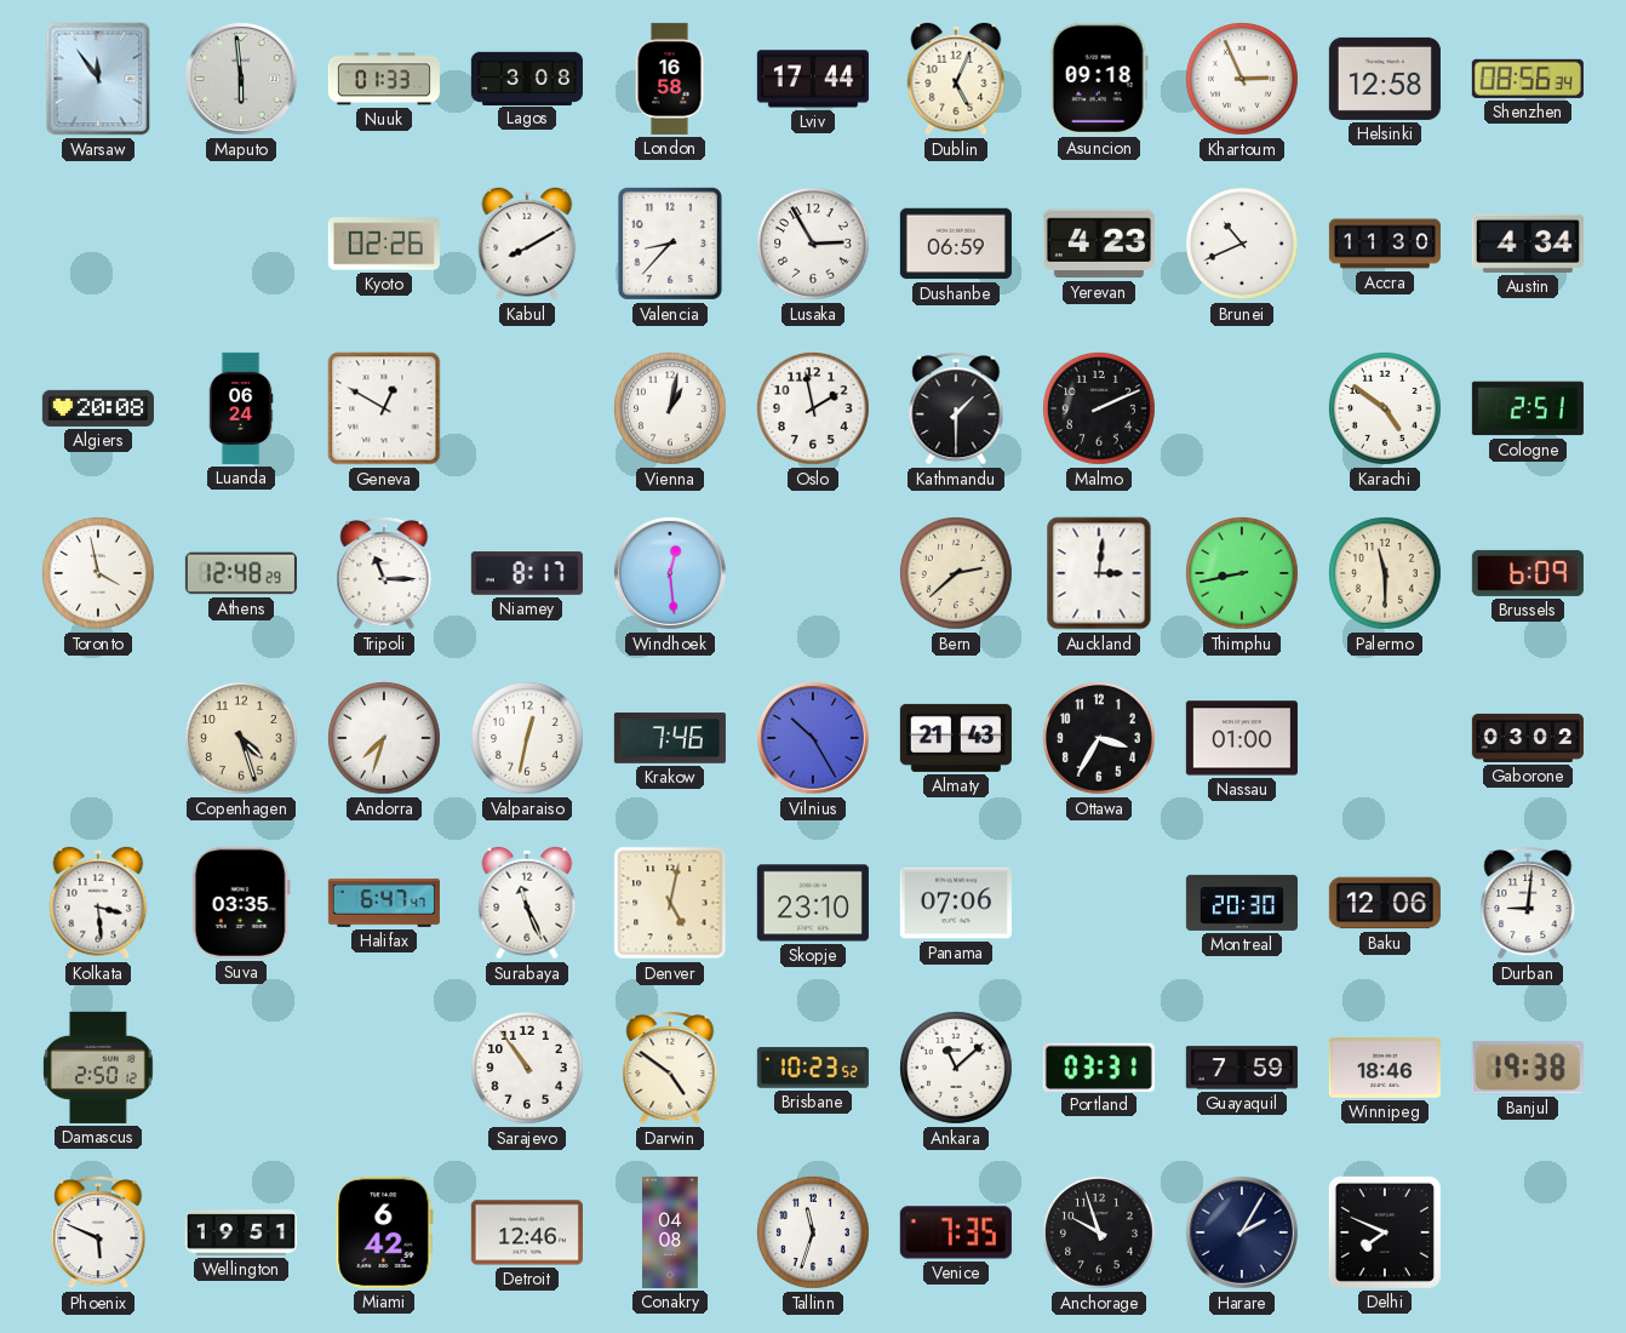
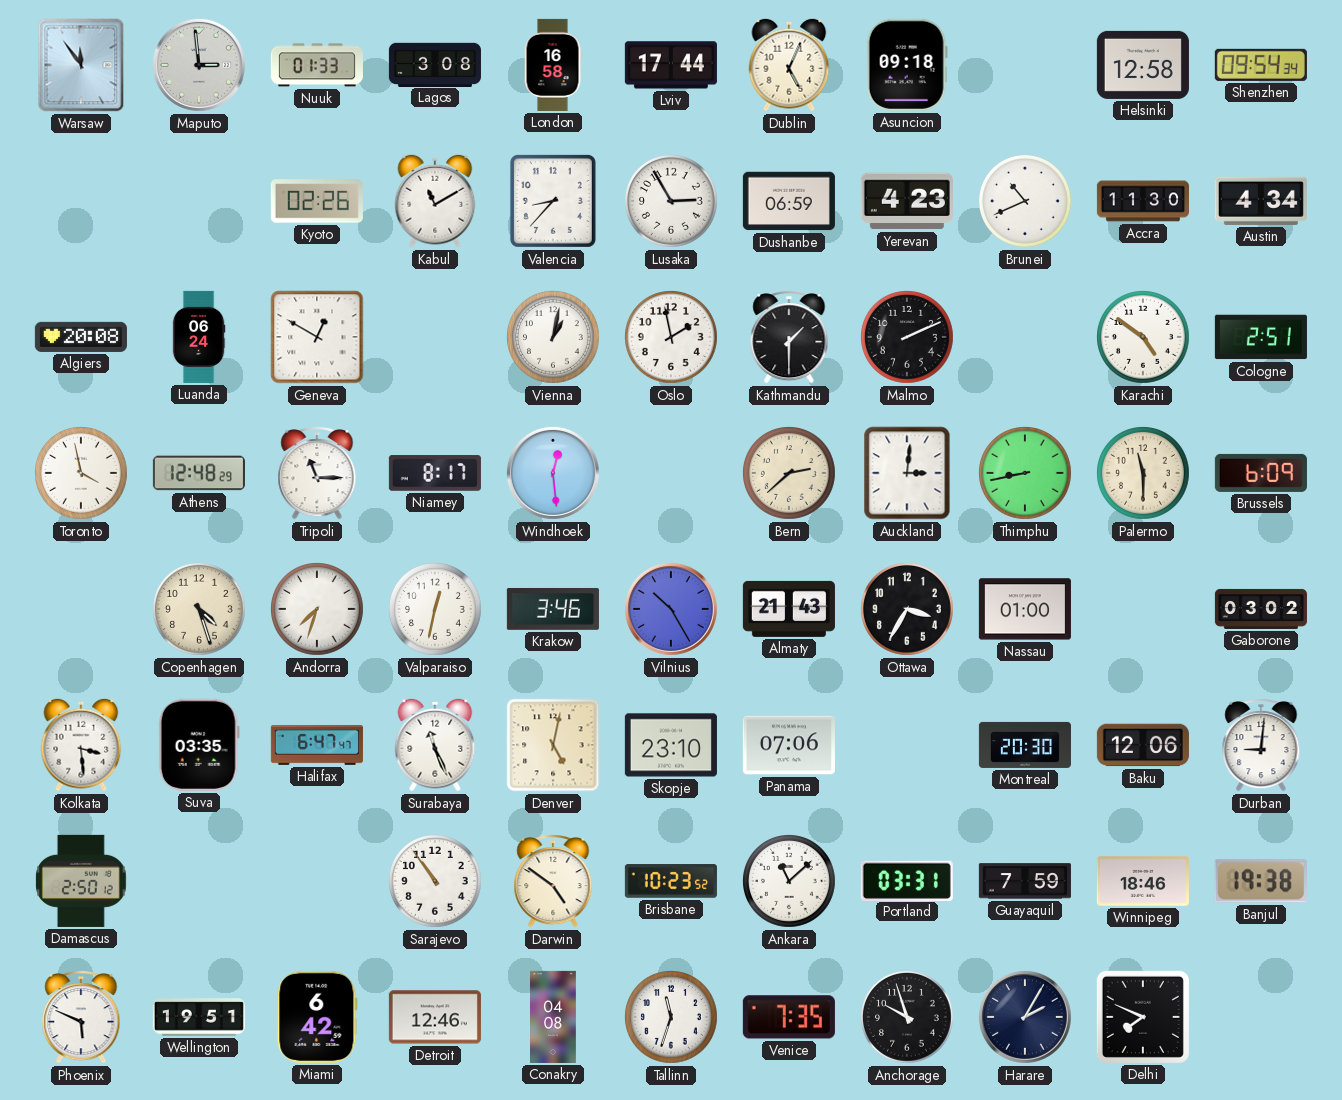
Maputo: 5:59 -> 2:59
Khartoum: 2:56 -> none
Shenzhen: 08:56 -> 09:54
Kabul: 8:10 -> 11:10
Krakow: 7:46 -> 3:46
